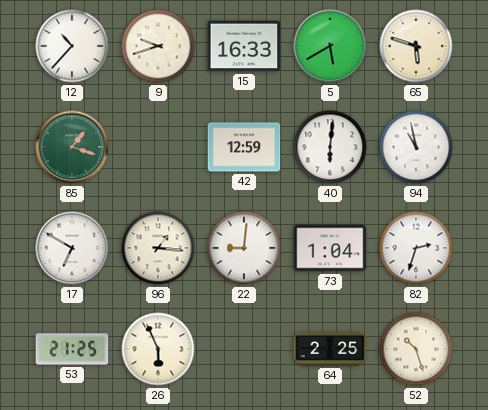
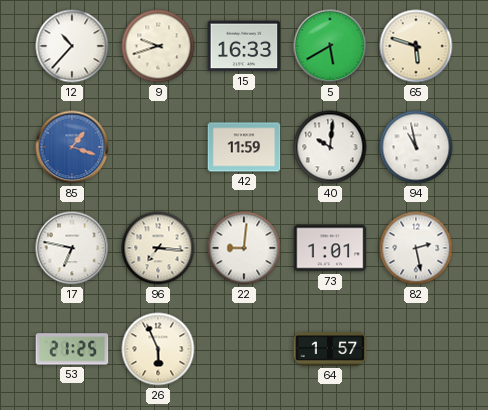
85 dial: green -> blue
42: 12:59 -> 11:59
40: 6:01 -> 10:01
17: 6:50 -> 6:47
96: 1:16 -> 7:16
73: 1:04 -> 1:01
82: 2:33 -> 2:28
64: 2:25 -> 1:57
52: 10:27 -> none
